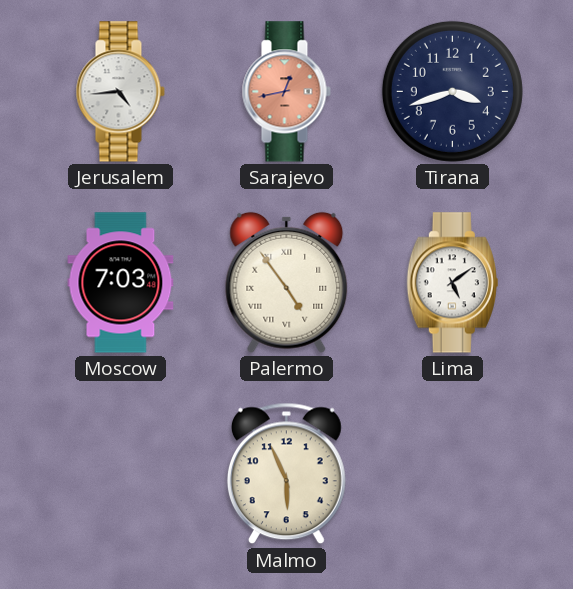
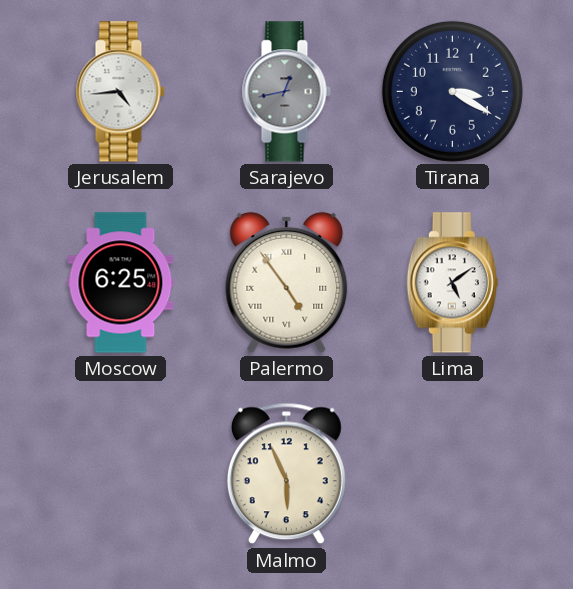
Sarajevo dial: salmon -> grey
Tirana: 3:42 -> 3:20
Moscow: 7:03 -> 6:25
